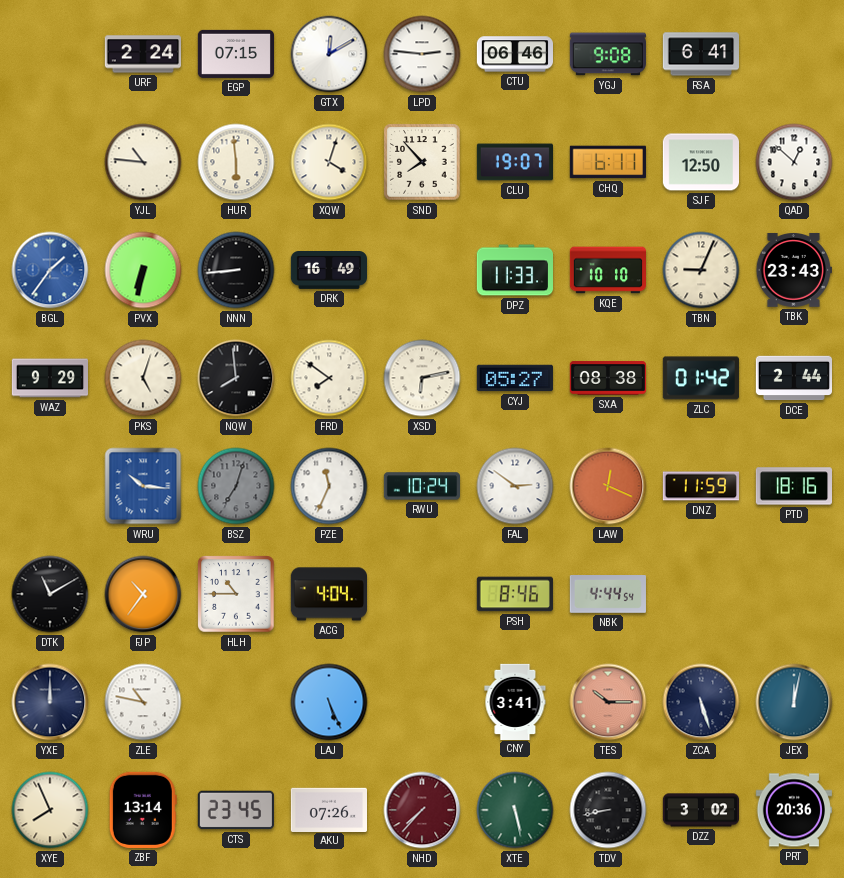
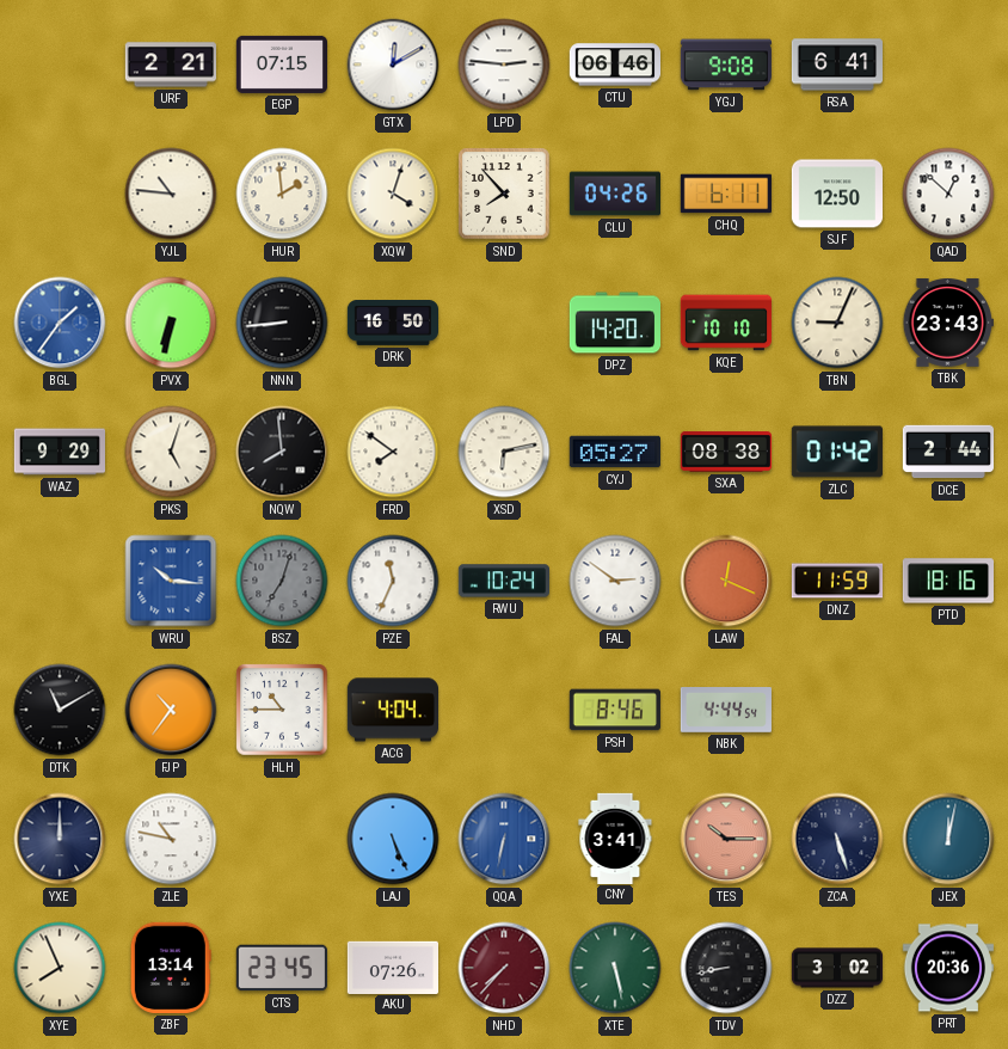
URF: 2:24 -> 2:21
HUR: 5:59 -> 1:59
CLU: 19:07 -> 04:26
DRK: 16:49 -> 16:50
DPZ: 11:33 -> 14:20
QQA: none -> 6:32
